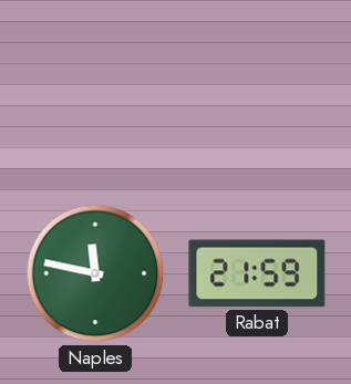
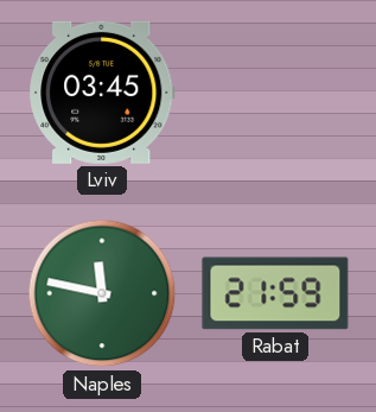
Lviv: none -> 03:45
